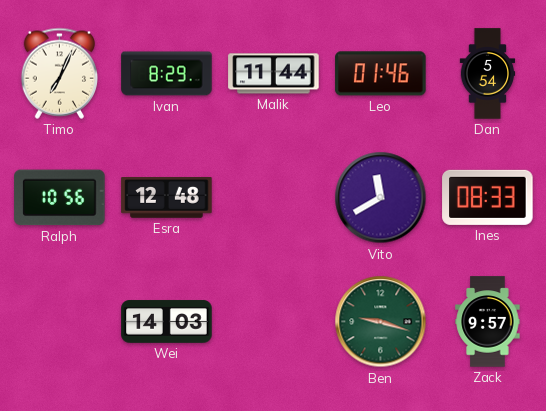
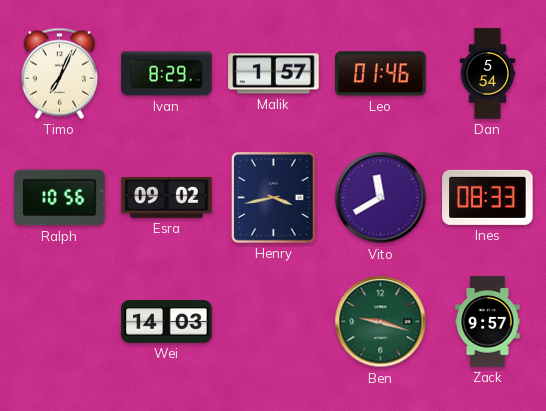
Malik: 11:44 -> 1:57
Esra: 12:48 -> 09:02
Henry: none -> 3:43
